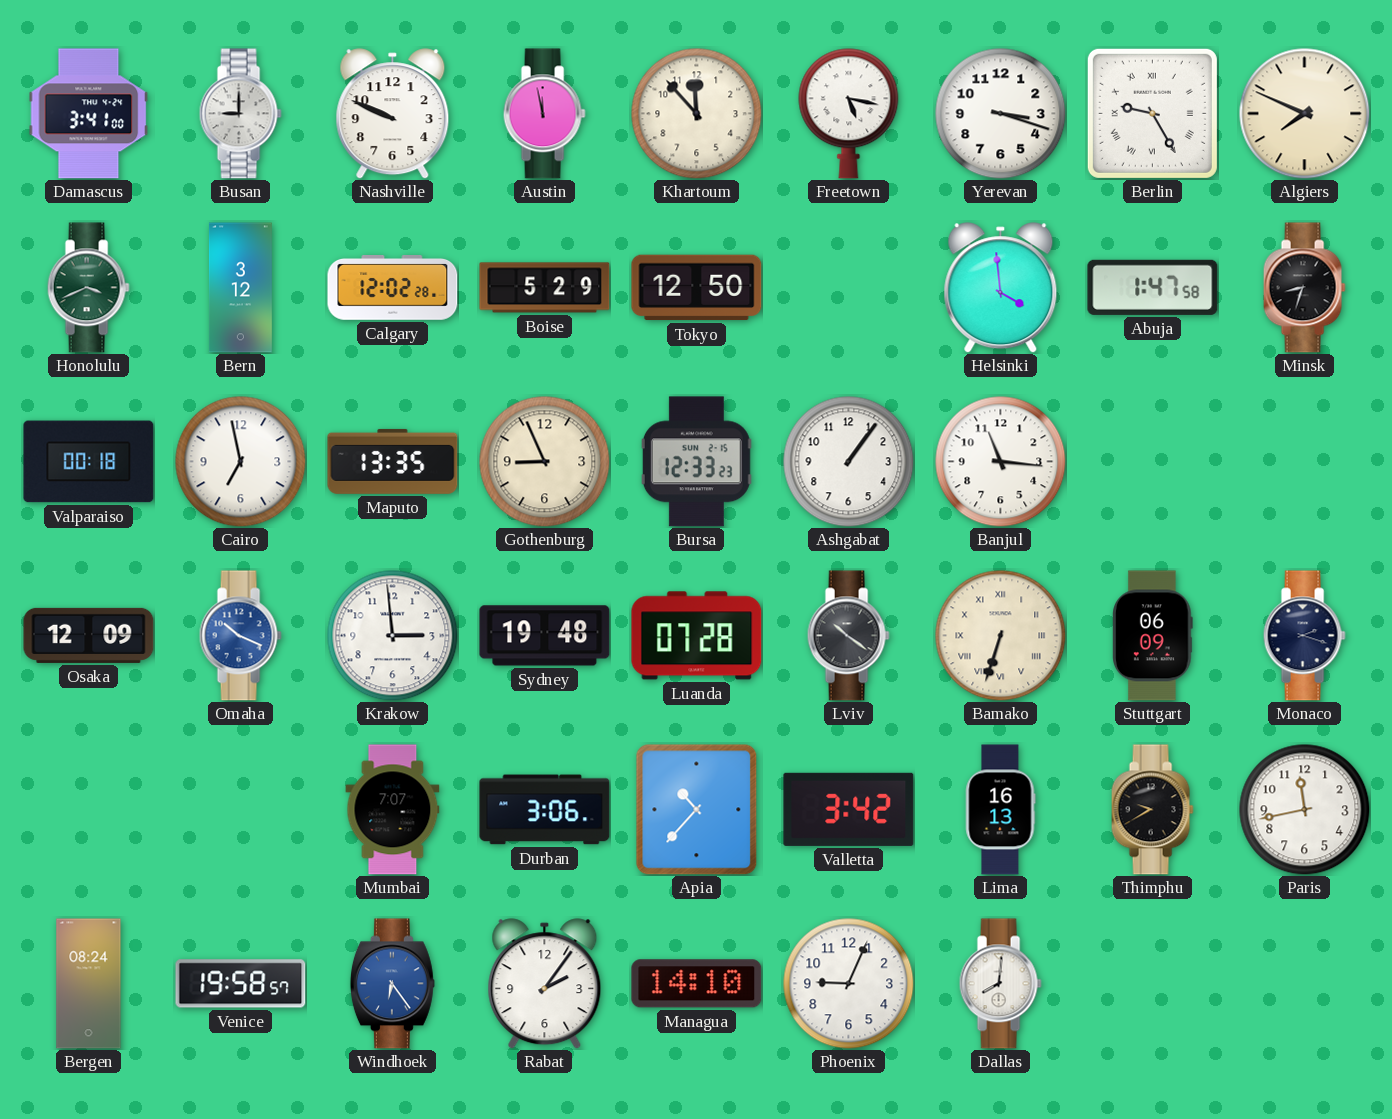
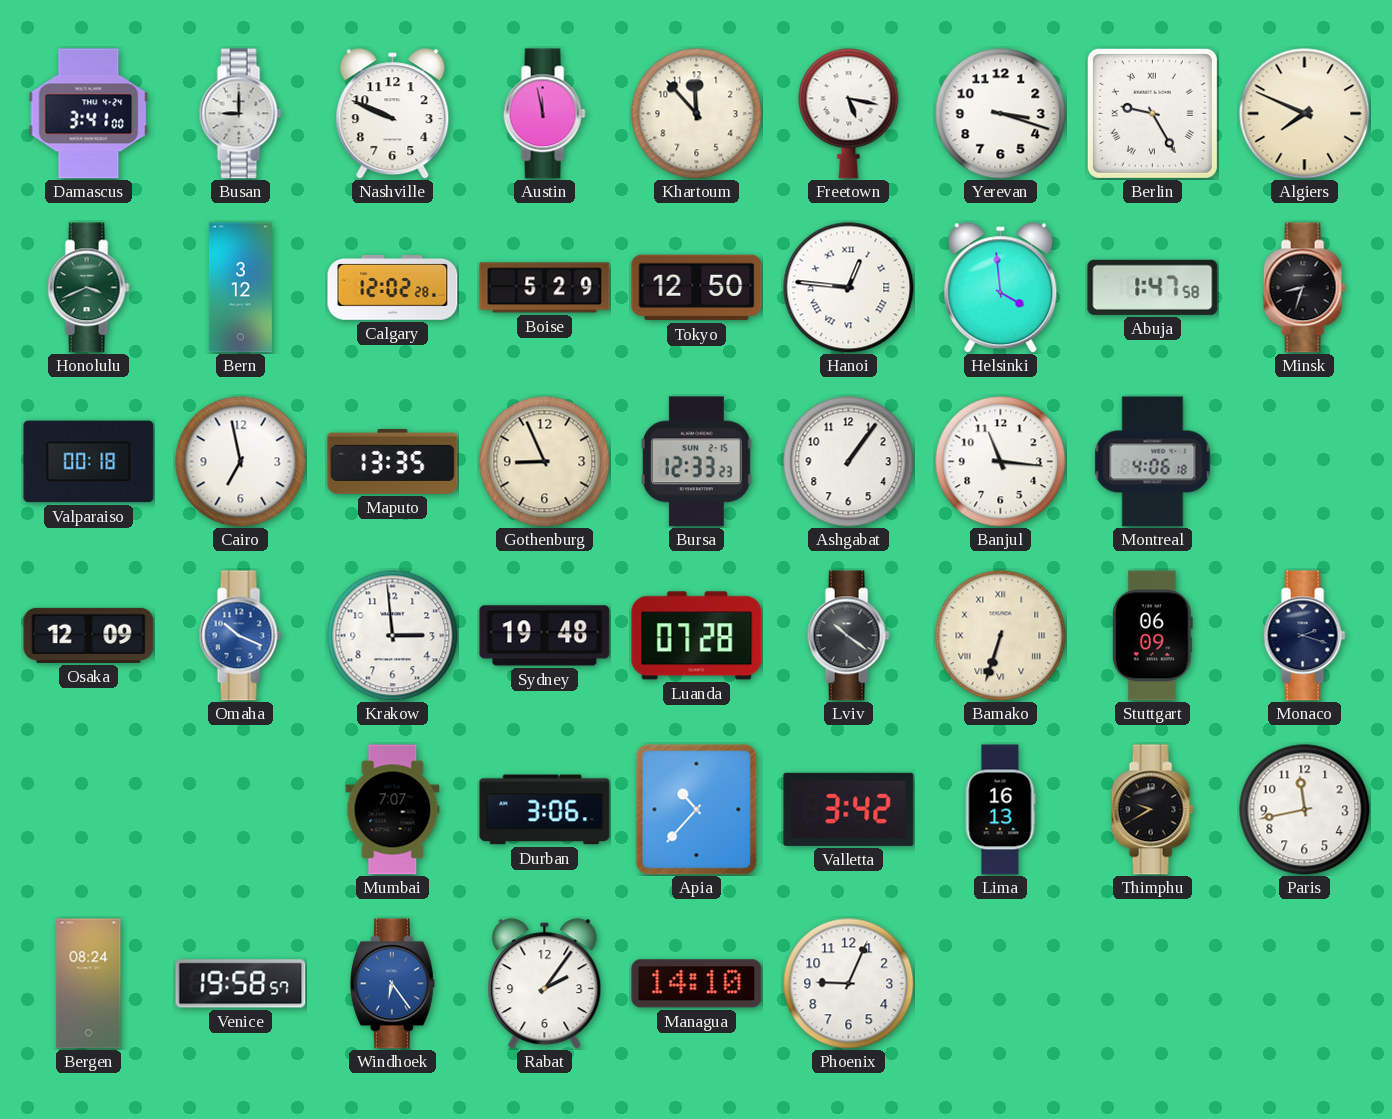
Hanoi: none -> 12:46
Montreal: none -> 4:06
Dallas: 8:01 -> none
